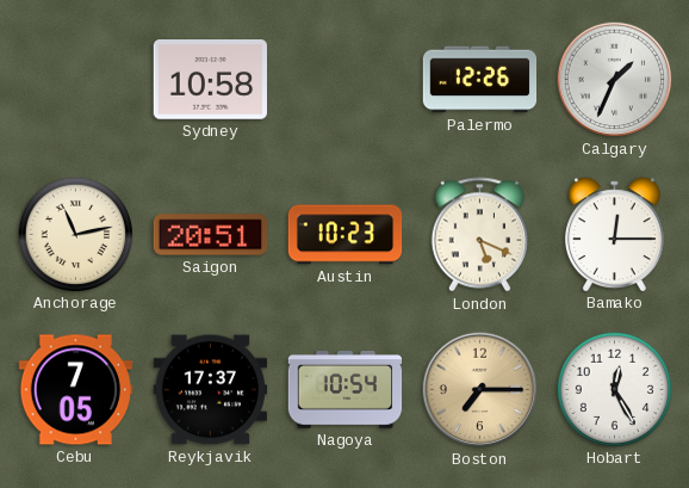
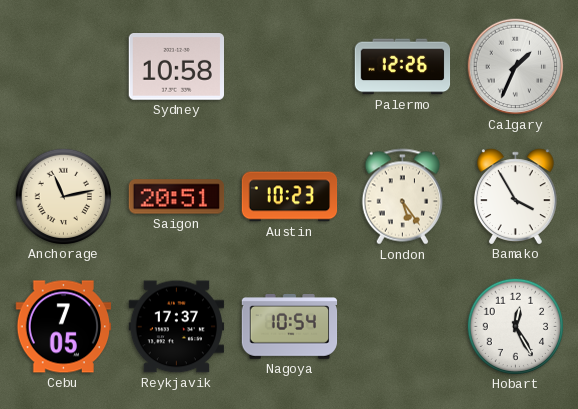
London: 5:19 -> 5:24
Bamako: 12:15 -> 3:55
Boston: 7:15 -> none
